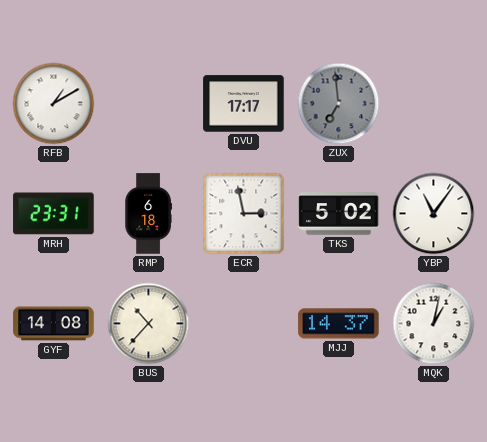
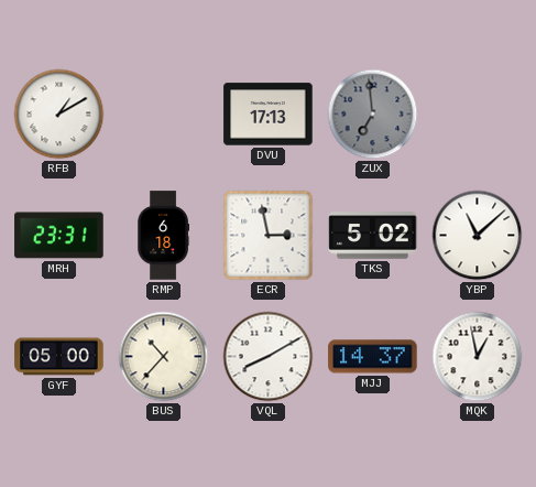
DVU: 17:17 -> 17:13
YBP: 11:06 -> 11:08
GYF: 14:08 -> 05:00
VQL: none -> 8:10
MQK: 1:02 -> 12:58
